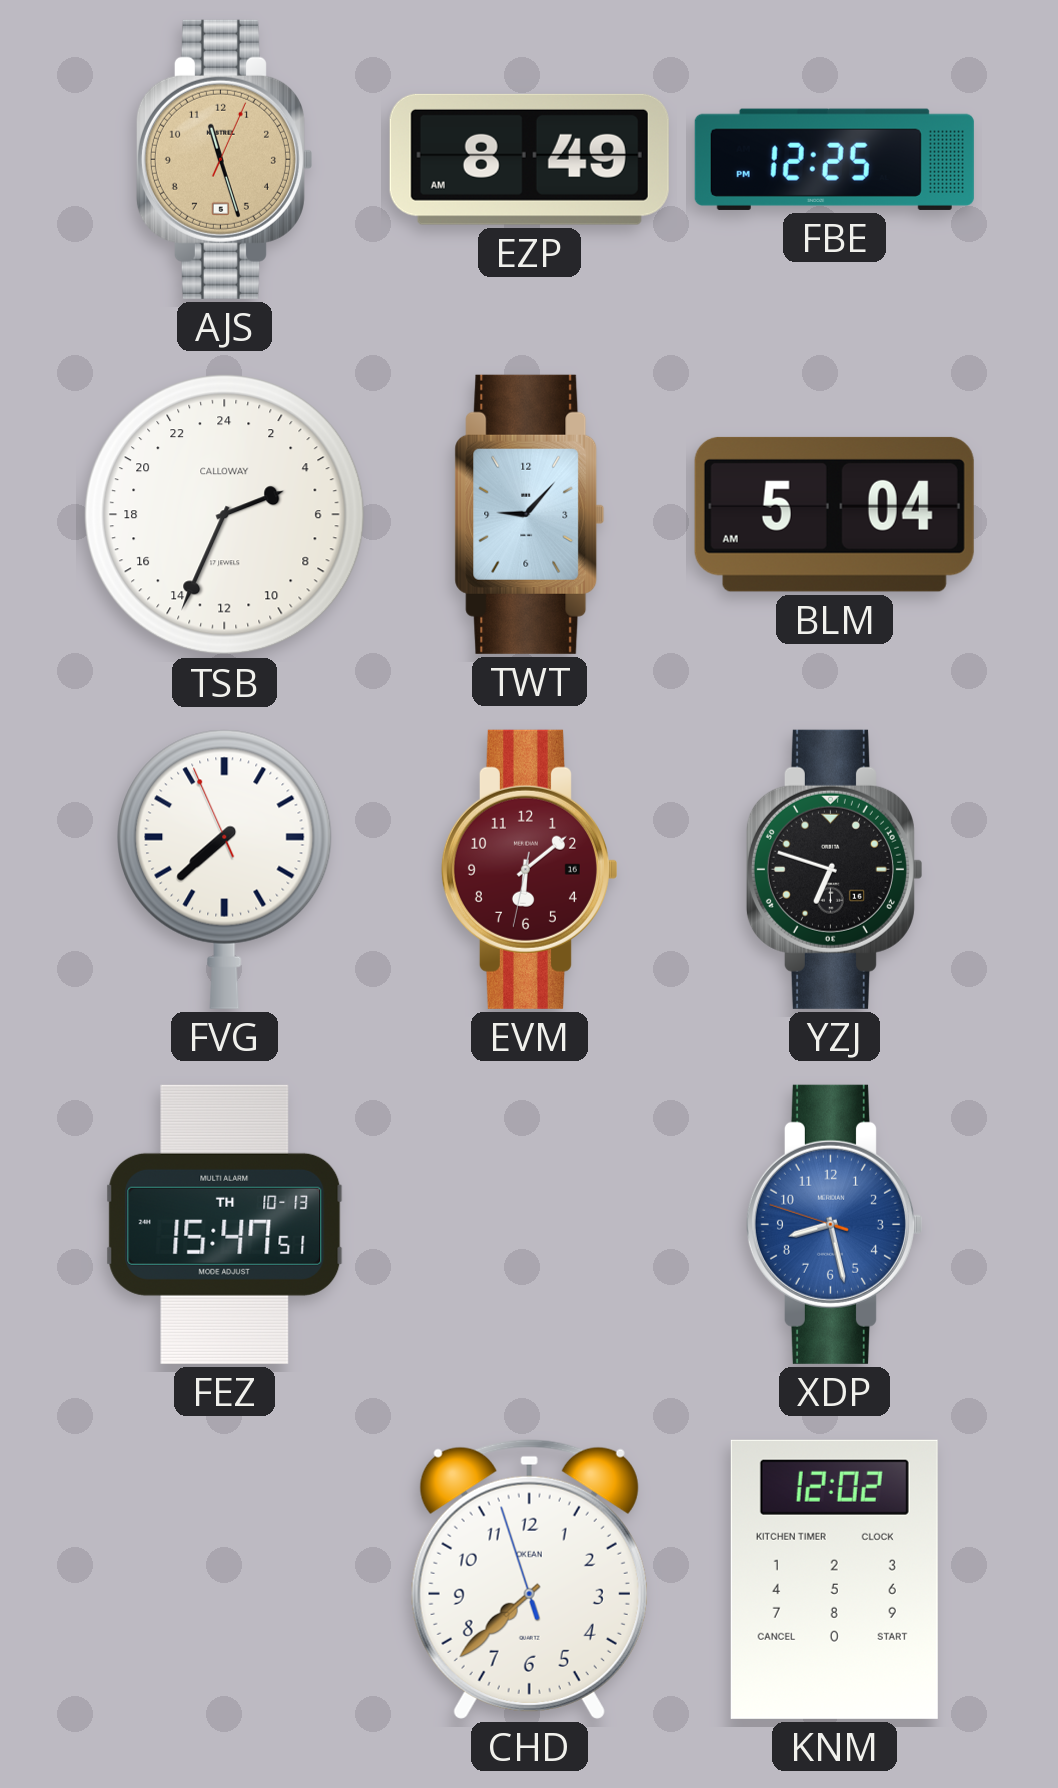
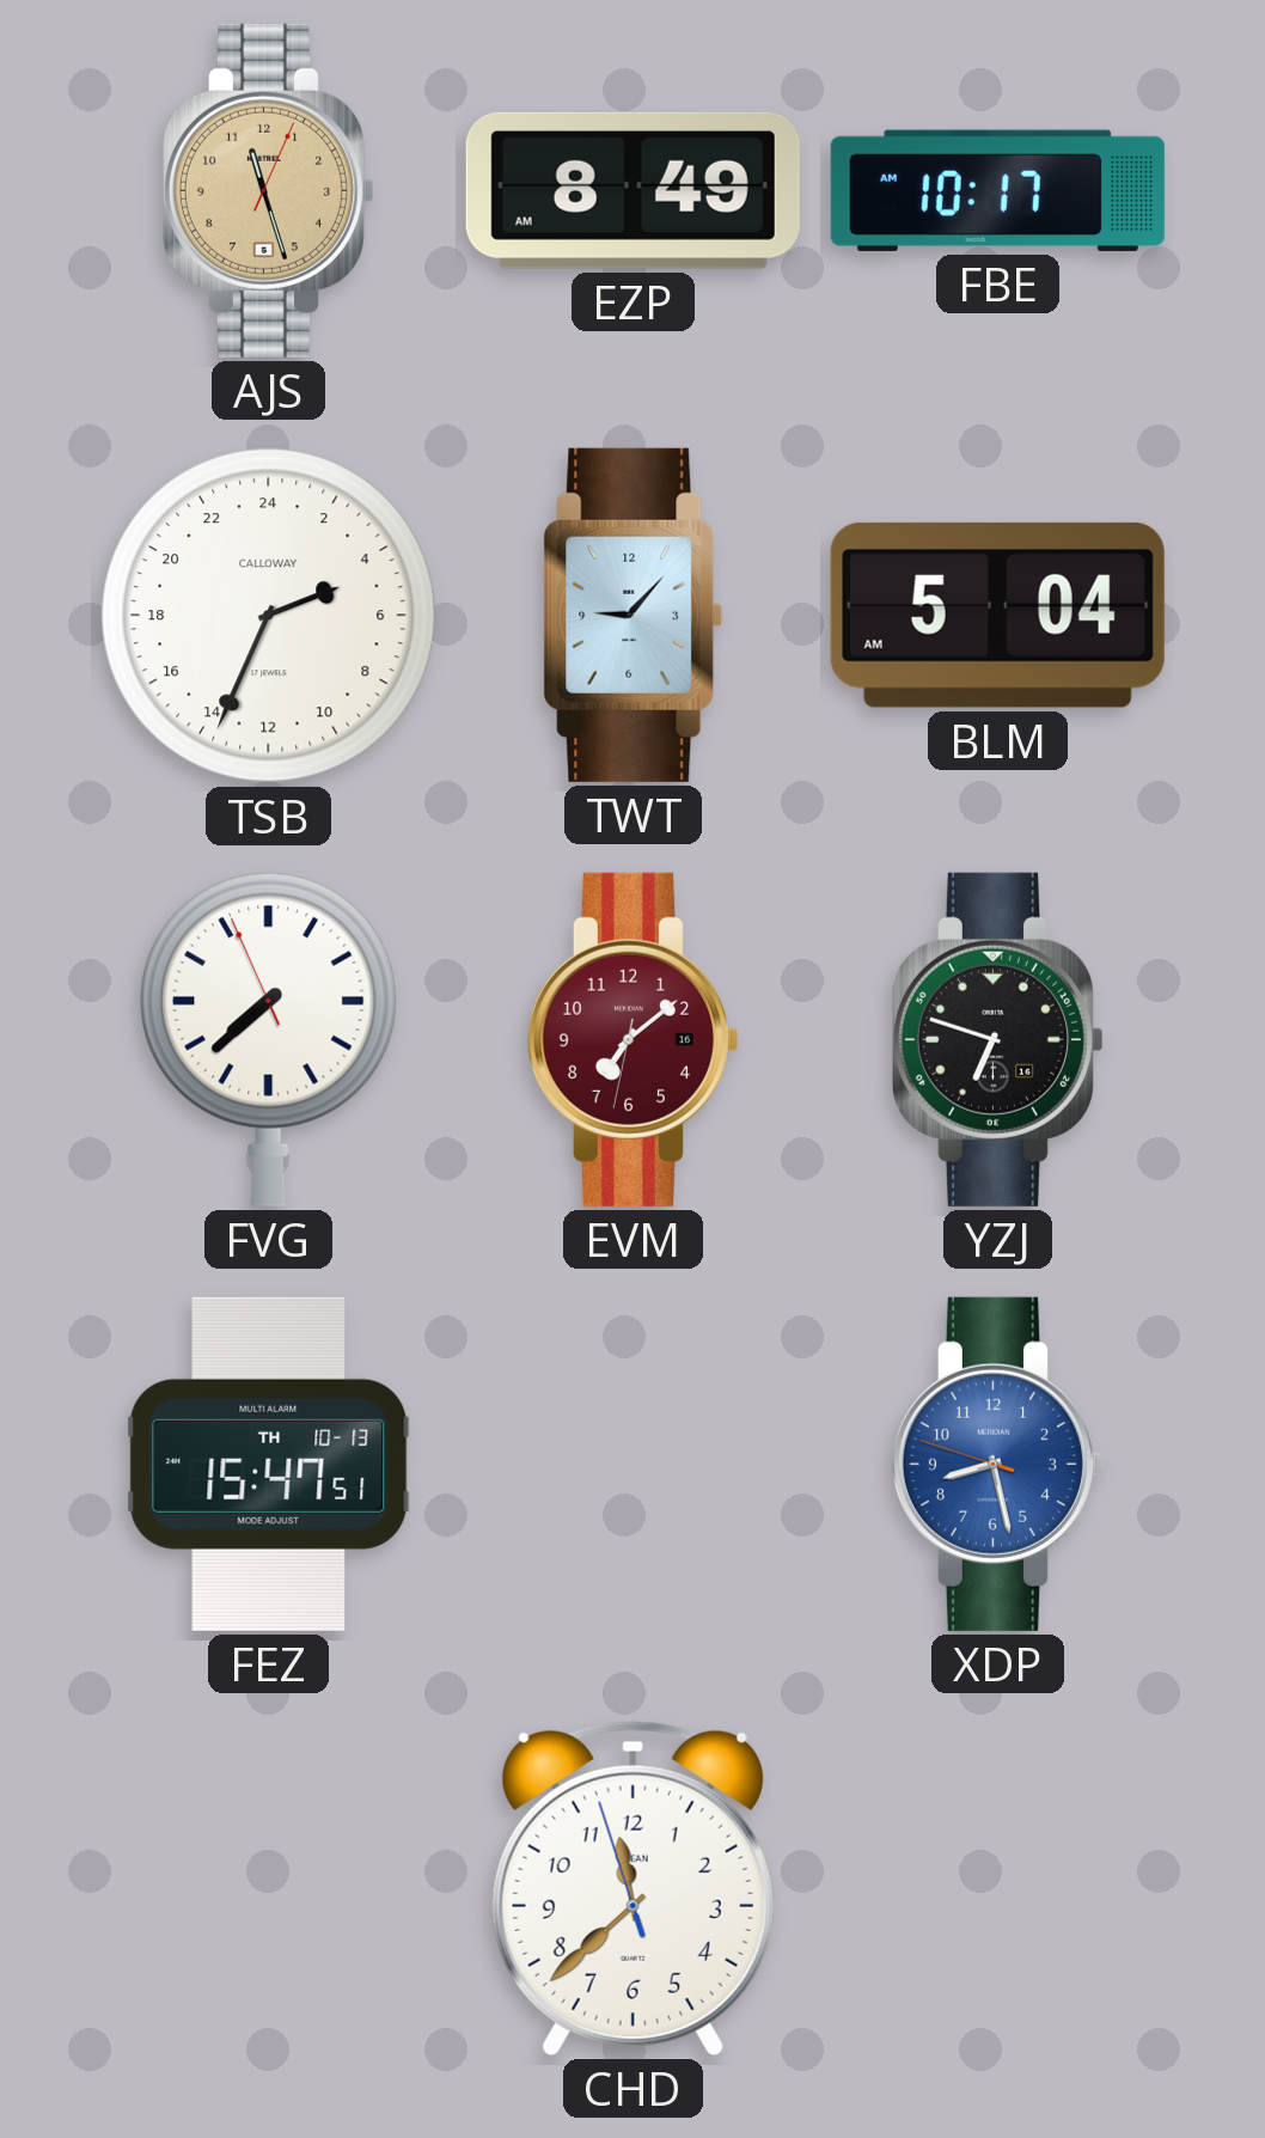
FBE: 12:25 -> 10:17
EVM: 6:08 -> 7:08
CHD: 7:37 -> 11:37
KNM: 12:02 -> none
